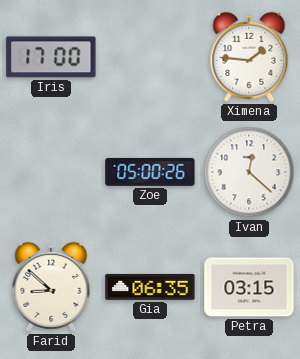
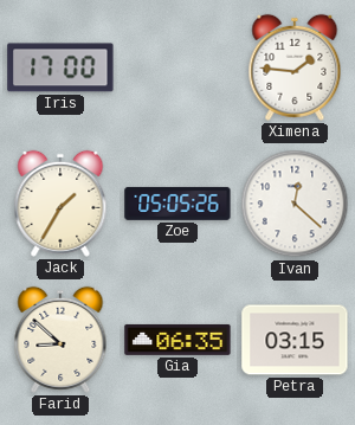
Jack: none -> 1:35
Zoe: 05:00 -> 05:05
